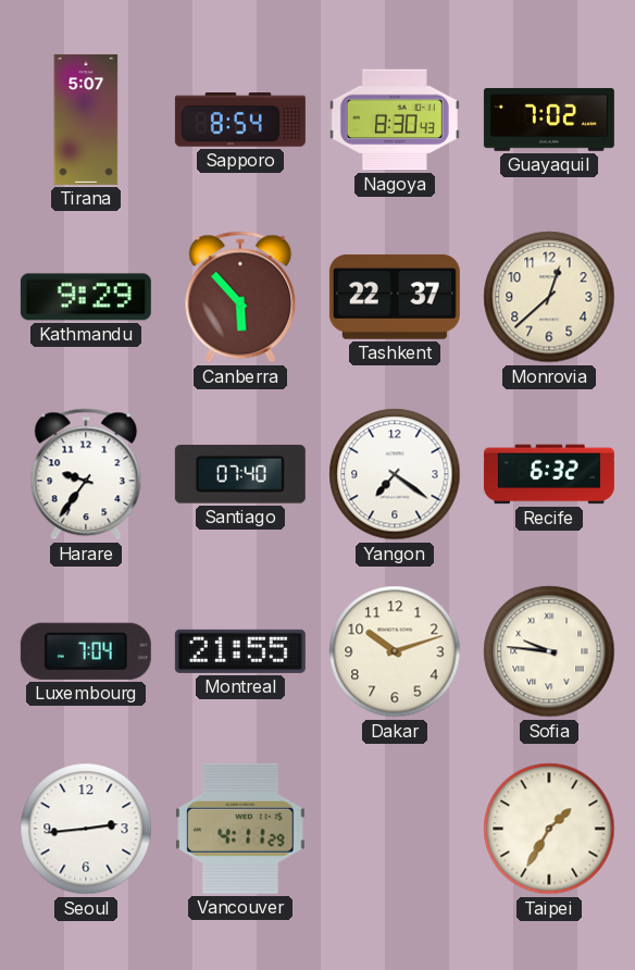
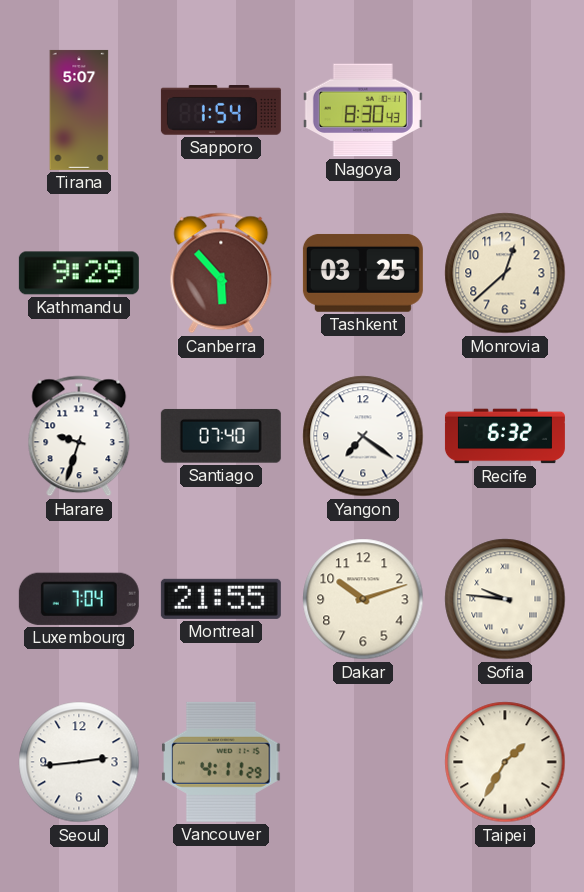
Sapporo: 8:54 -> 1:54
Guayaquil: 7:02 -> none
Tashkent: 22:37 -> 03:25
Harare: 9:36 -> 9:33
